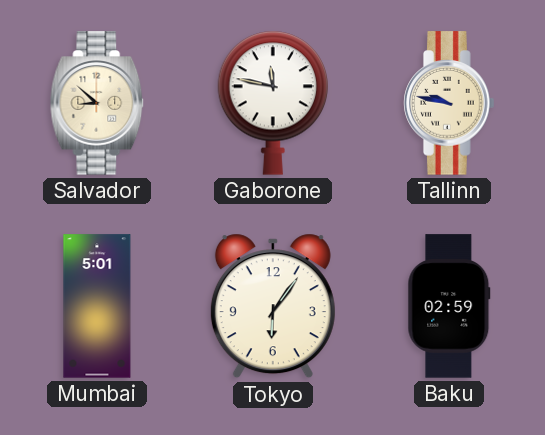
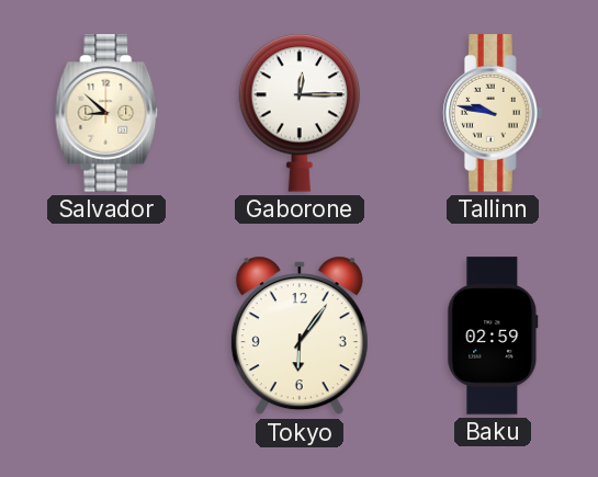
Gaborone: 11:47 -> 12:15
Mumbai: 5:01 -> none
